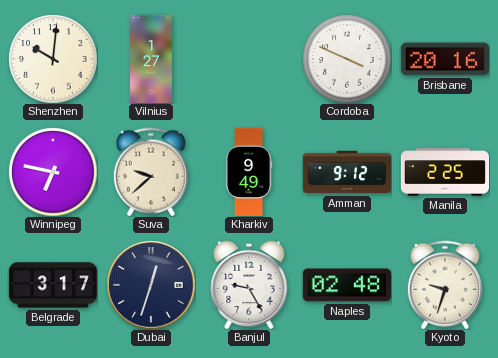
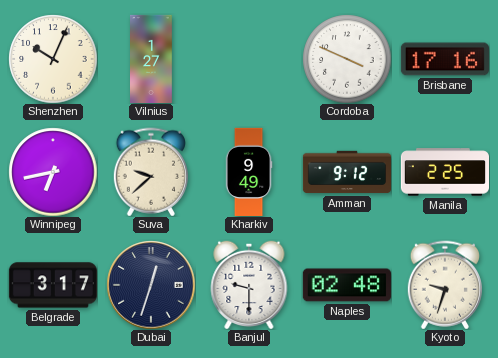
Shenzhen: 10:01 -> 10:04
Brisbane: 20:16 -> 17:16
Winnipeg: 6:47 -> 6:43
Banjul: 9:25 -> 9:30
